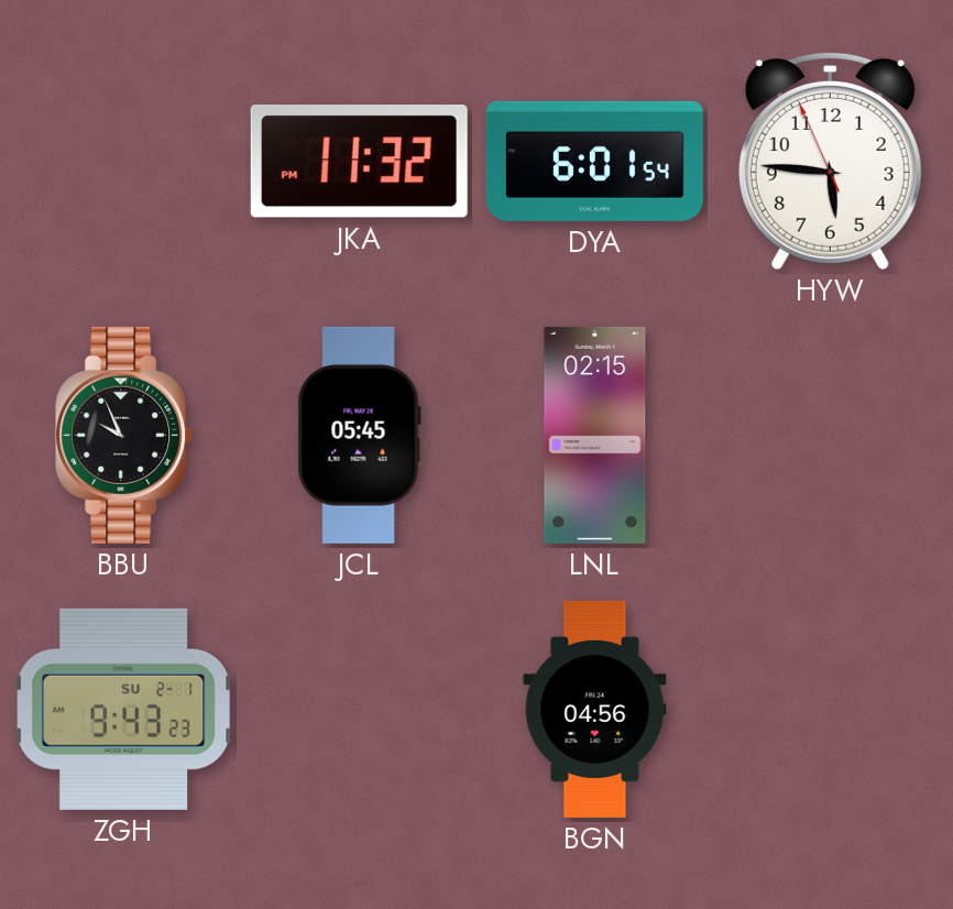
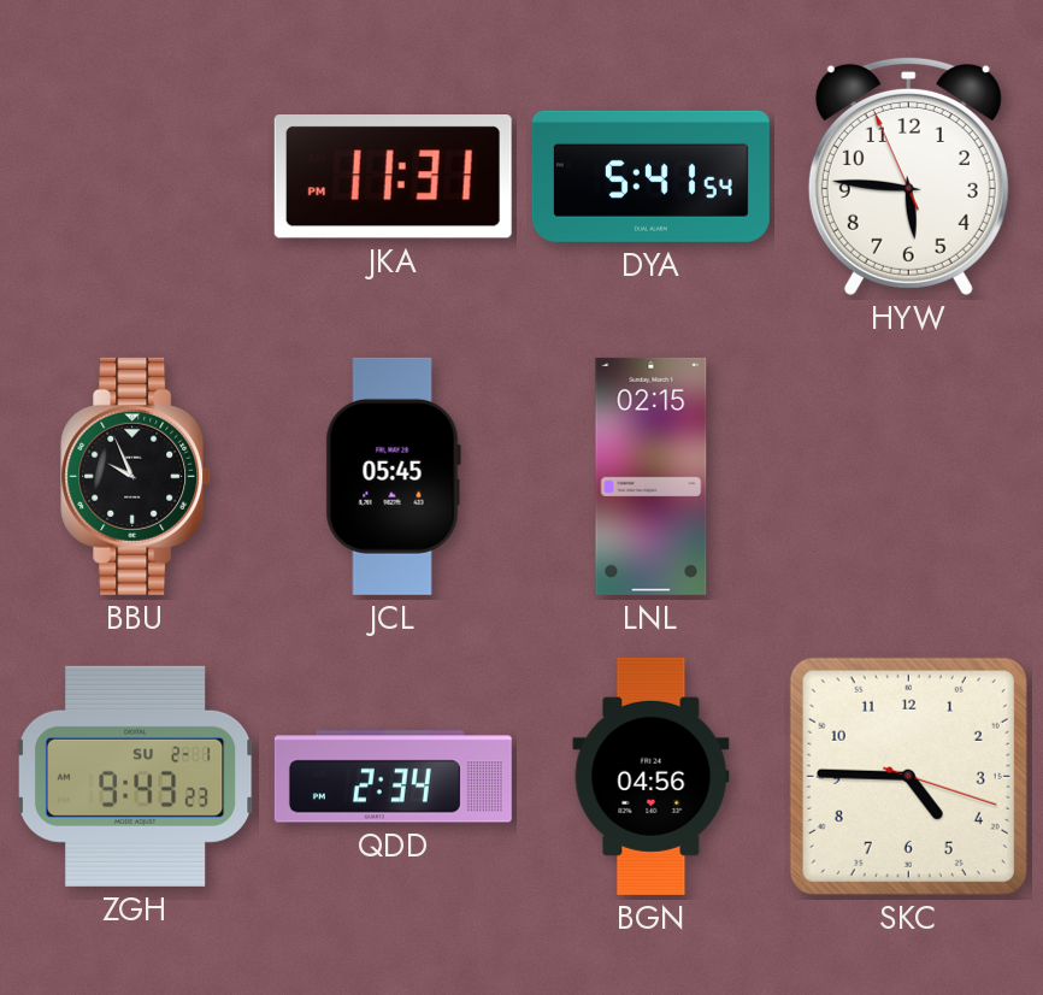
JKA: 11:32 -> 11:31
DYA: 6:01 -> 5:41
QDD: none -> 2:34
SKC: none -> 4:45
